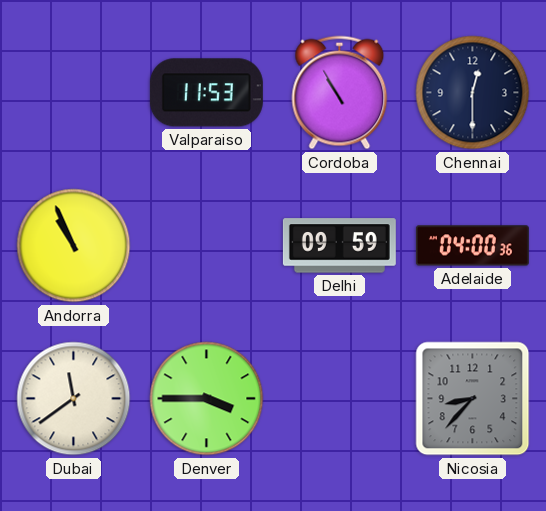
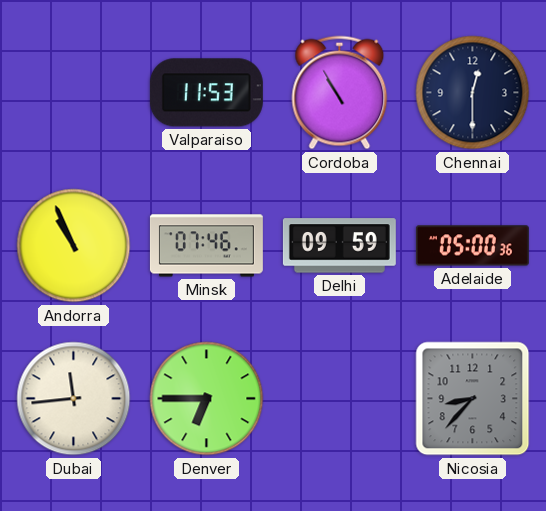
Minsk: none -> 07:46
Adelaide: 04:00 -> 05:00
Dubai: 11:39 -> 11:44
Denver: 3:45 -> 6:45
